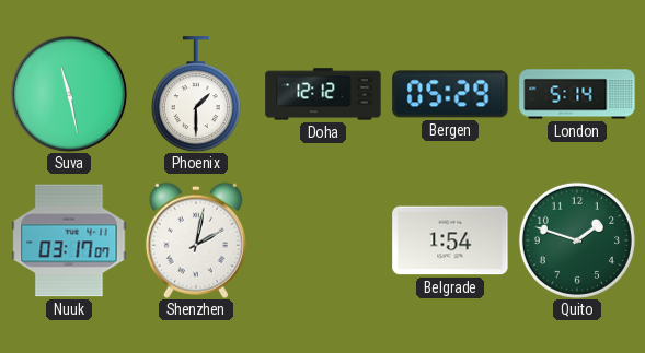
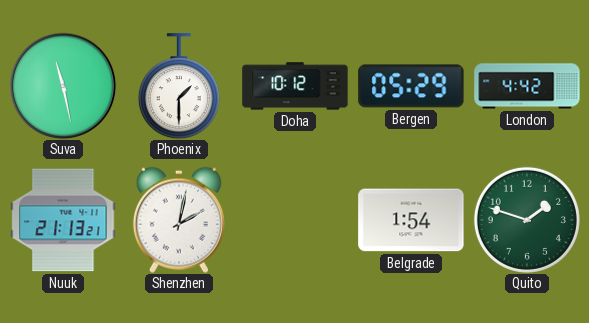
Doha: 12:12 -> 10:12
London: 5:14 -> 4:42
Nuuk: 03:17 -> 21:13
